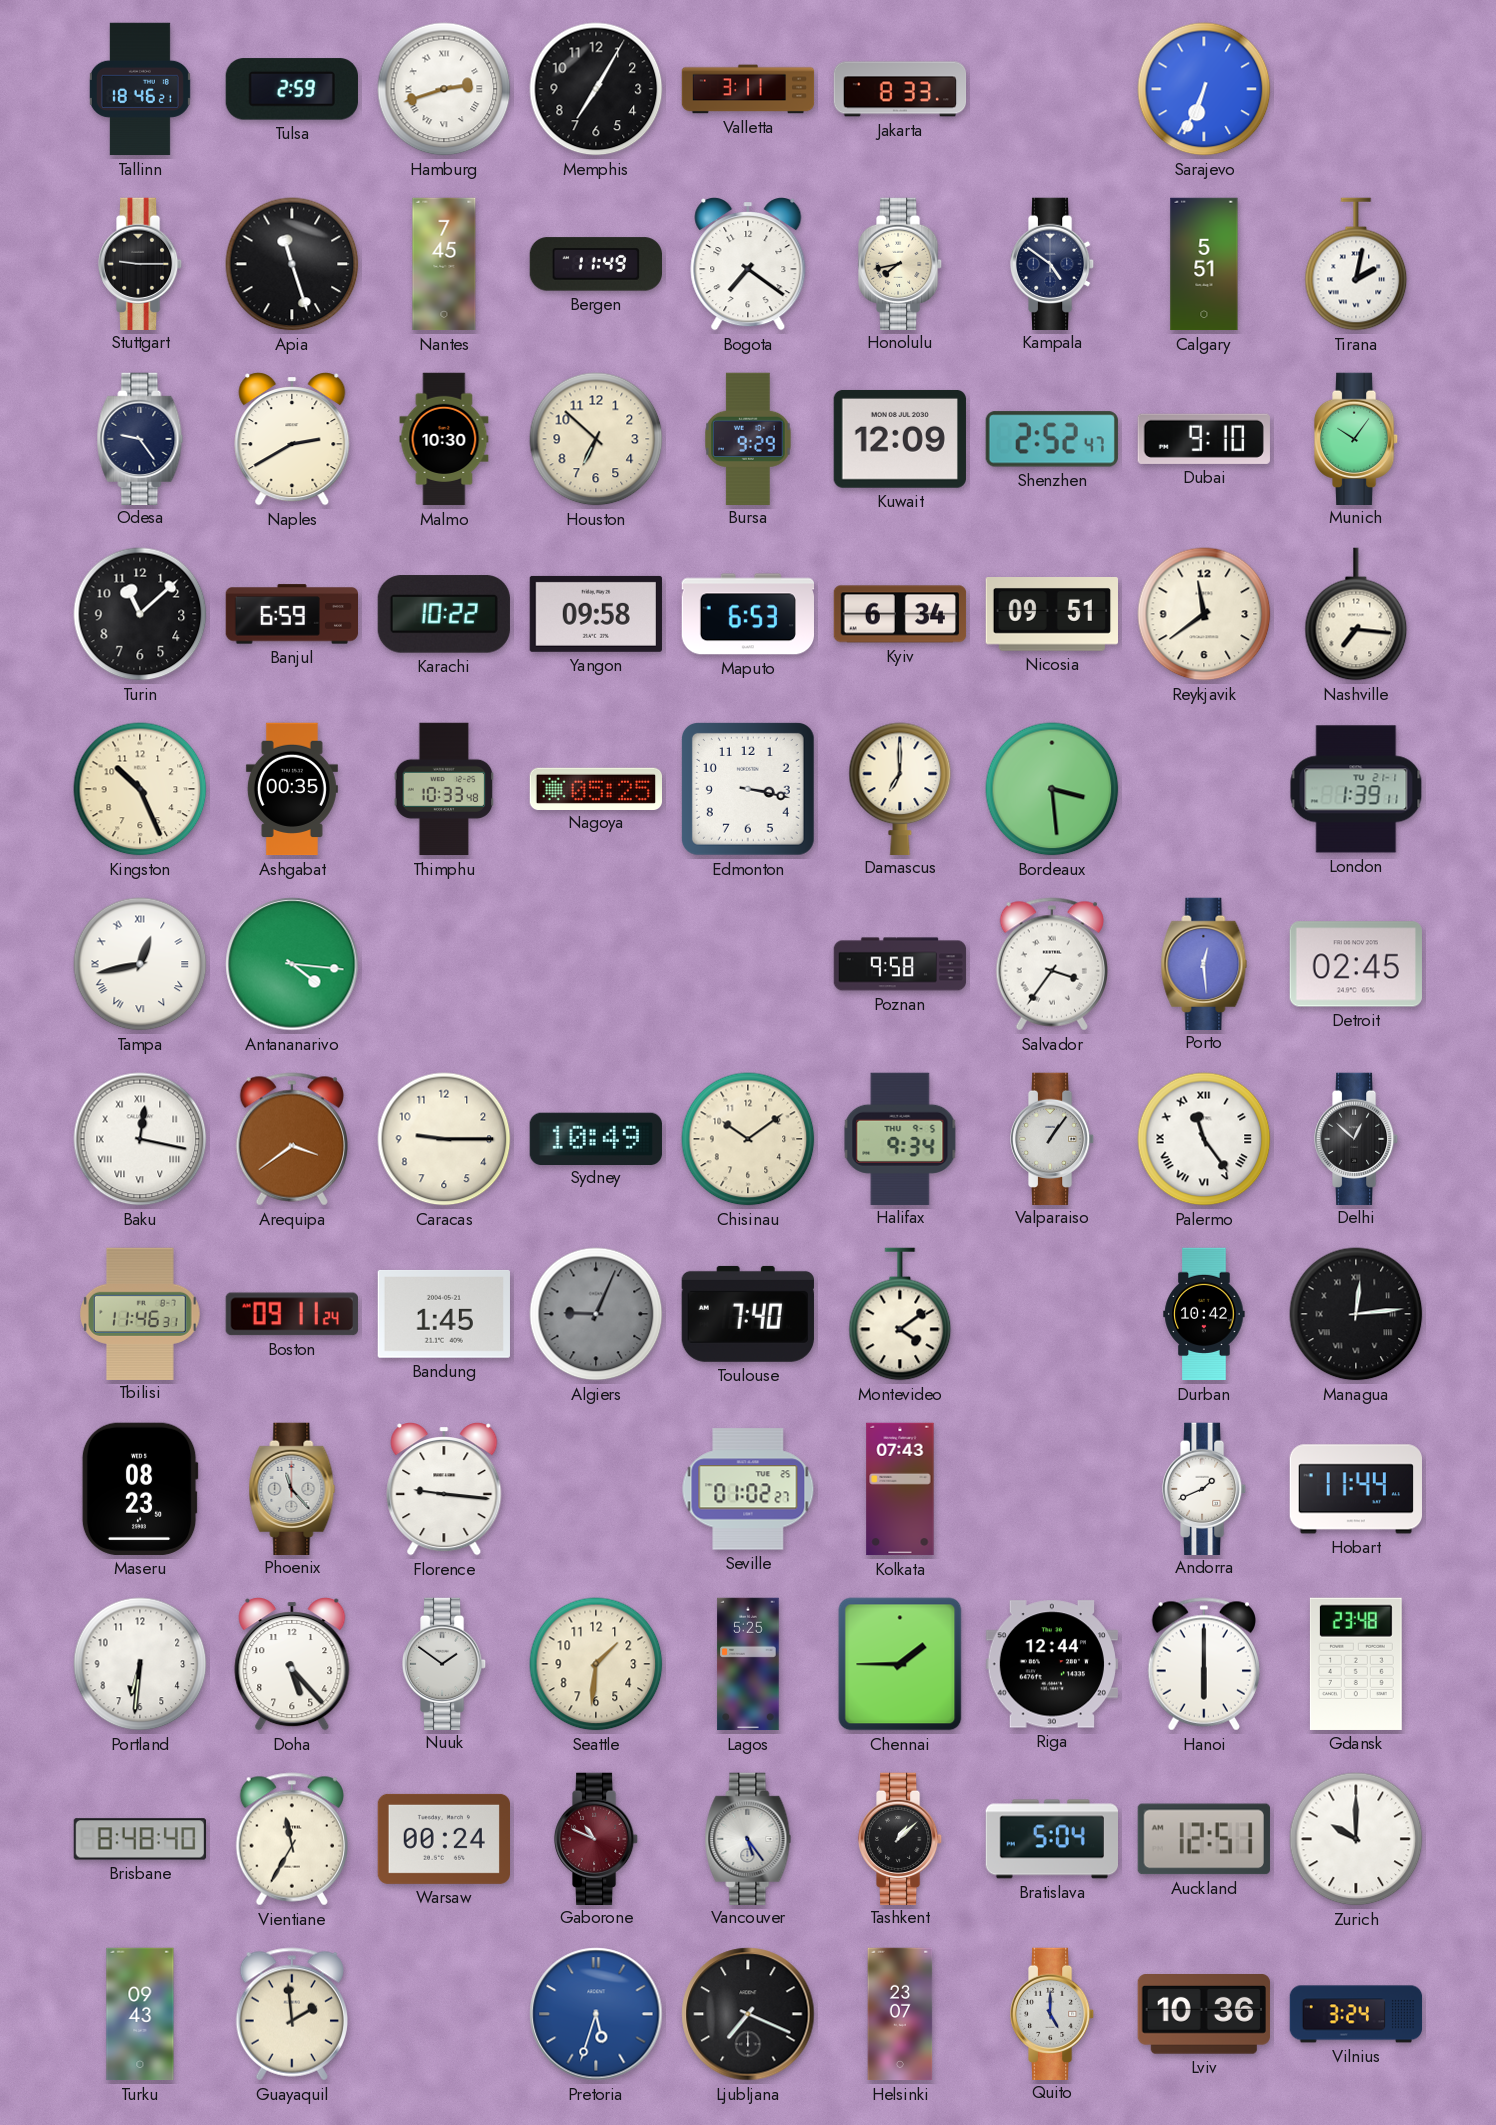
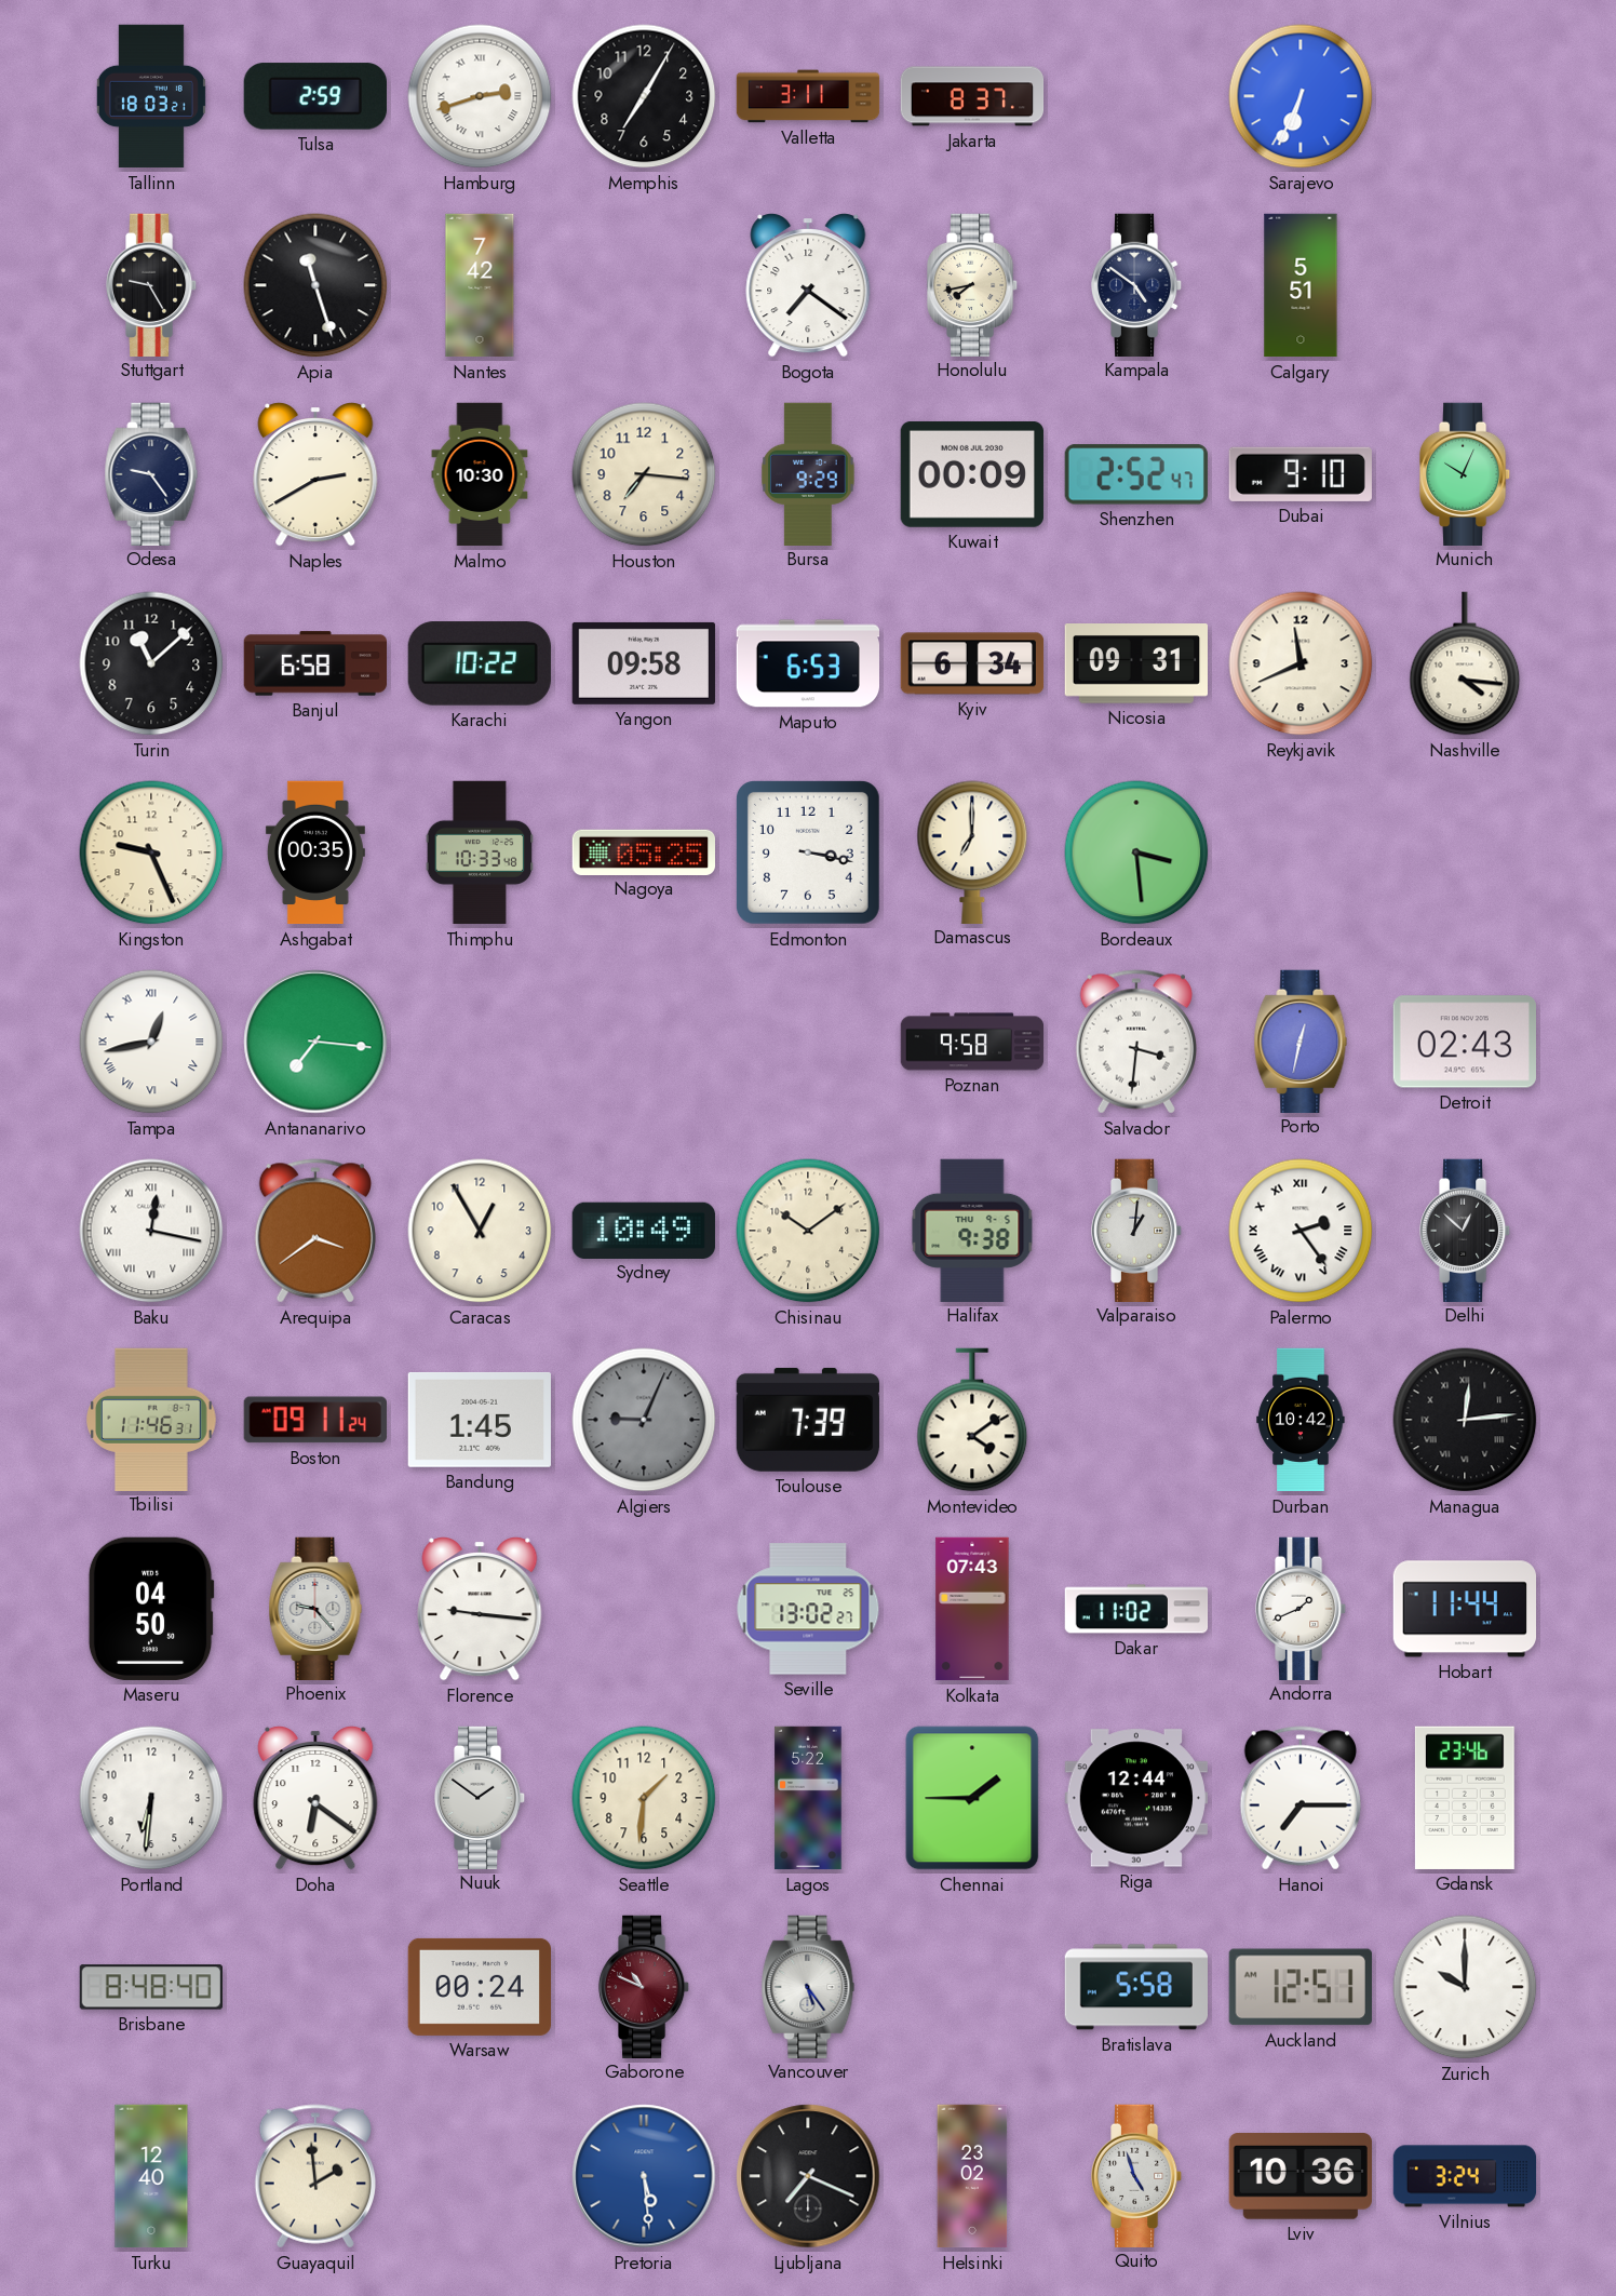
Tallinn: 18:46 -> 18:03
Jakarta: 8:33 -> 8:37
Stuttgart: 9:15 -> 9:25
Nantes: 7:45 -> 7:42
Bergen: 11:49 -> none
Tirana: 2:02 -> none
Houston: 6:52 -> 7:16
Kuwait: 12:09 -> 00:09
Munich: 10:06 -> 10:04
Banjul: 6:59 -> 6:58
Nicosia: 09:51 -> 09:31
Reykjavik: 11:39 -> 11:41
Nashville: 7:16 -> 4:16
Kingston: 10:26 -> 9:26
London: 1:39 -> none
Antananarivo: 4:16 -> 7:16
Salvador: 3:36 -> 3:31
Porto: 12:29 -> 12:32
Detroit: 02:45 -> 02:43
Caracas: 9:15 -> 12:55
Halifax: 9:34 -> 9:38
Valparaiso: 1:06 -> 1:01
Palermo: 11:24 -> 2:24
Toulouse: 7:40 -> 7:39
Maseru: 08:23 -> 04:50
Phoenix: 11:23 -> 9:23
Seville: 01:02 -> 13:02
Dakar: none -> 11:02
Doha: 5:23 -> 6:21
Lagos: 5:25 -> 5:22
Hanoi: 6:00 -> 7:15
Gdansk: 23:48 -> 23:46
Vientiane: 11:35 -> none
Tashkent: 1:08 -> none
Bratislava: 5:04 -> 5:58
Turku: 09:43 -> 12:40
Pretoria: 5:33 -> 5:29
Helsinki: 23:07 -> 23:02
Quito: 5:00 -> 4:57
